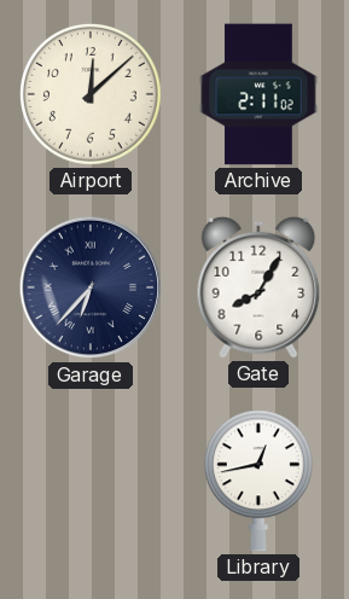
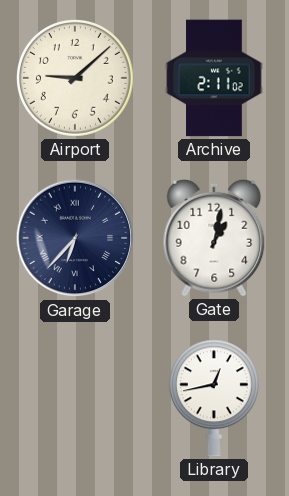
Airport: 12:08 -> 9:08
Gate: 8:05 -> 1:02
